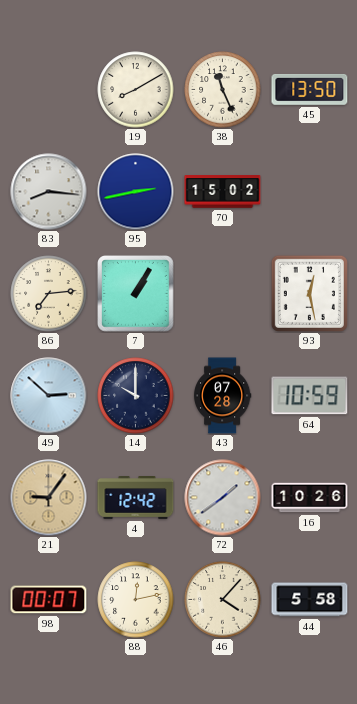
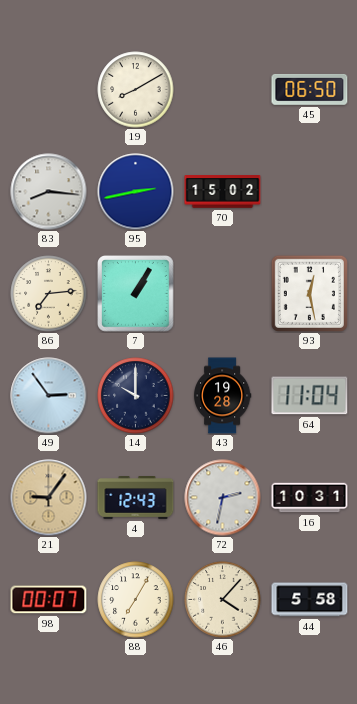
38: 11:26 -> none
45: 13:50 -> 06:50
49: 2:52 -> 2:54
43: 07:28 -> 19:28
64: 10:59 -> 11:04
4: 12:42 -> 12:43
72: 1:39 -> 2:32
16: 10:26 -> 10:31
88: 12:13 -> 7:05
